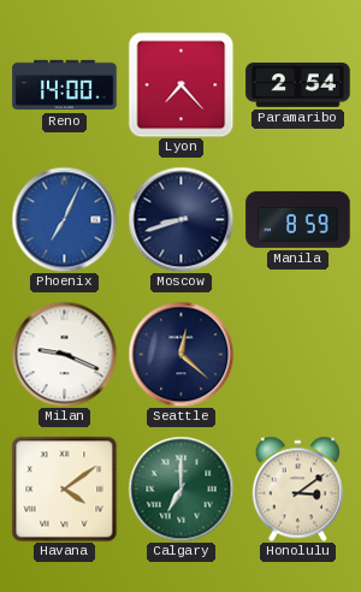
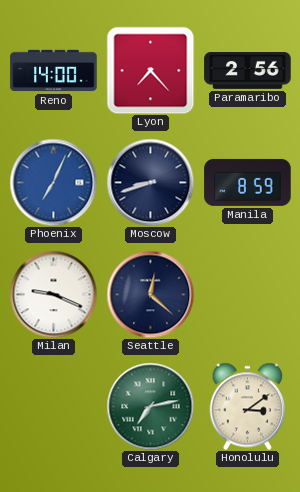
Paramaribo: 2:54 -> 2:56
Havana: 4:09 -> none
Calgary: 7:00 -> 7:13
